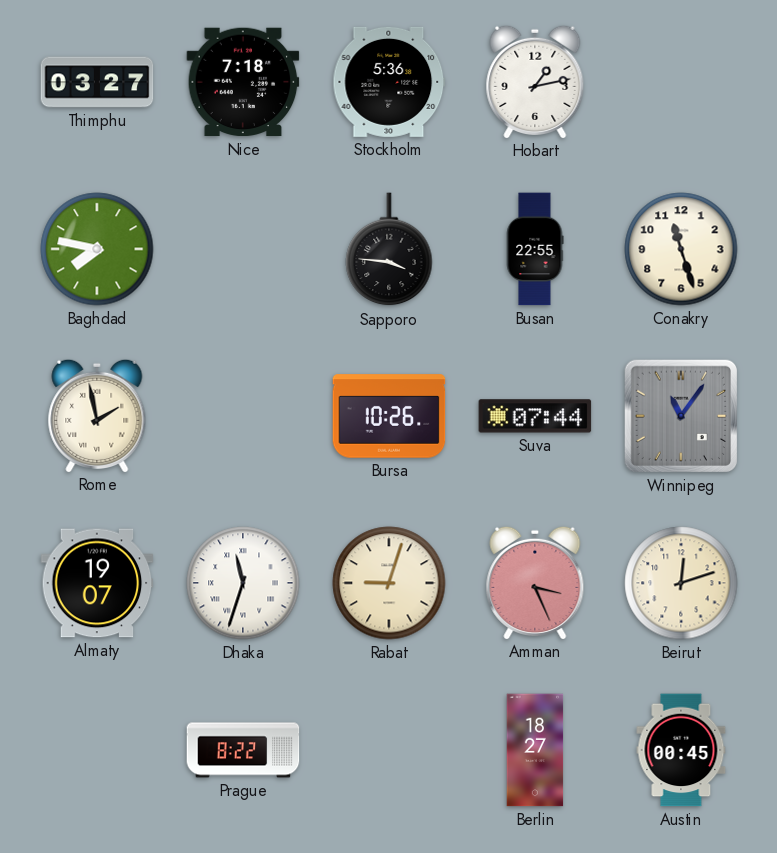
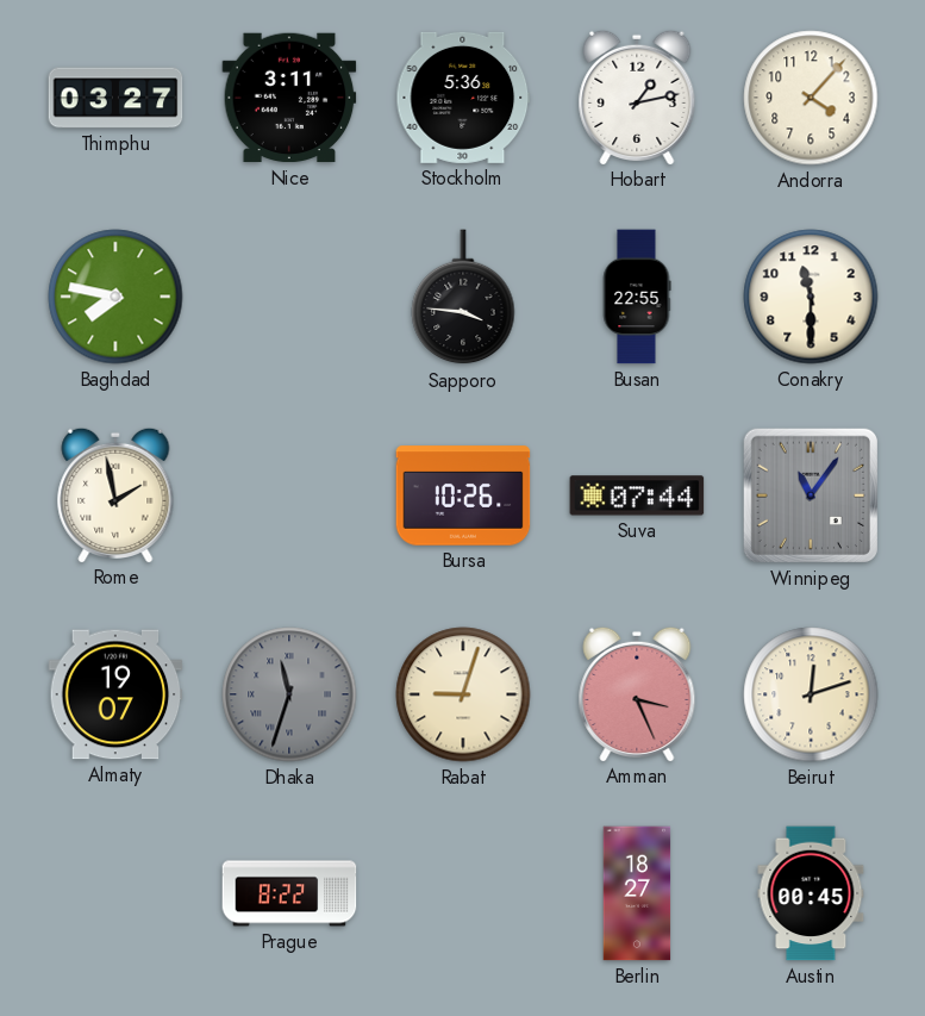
Nice: 7:18 -> 3:11
Andorra: none -> 4:07
Conakry: 11:27 -> 11:30
Dhaka dial: white -> grey
